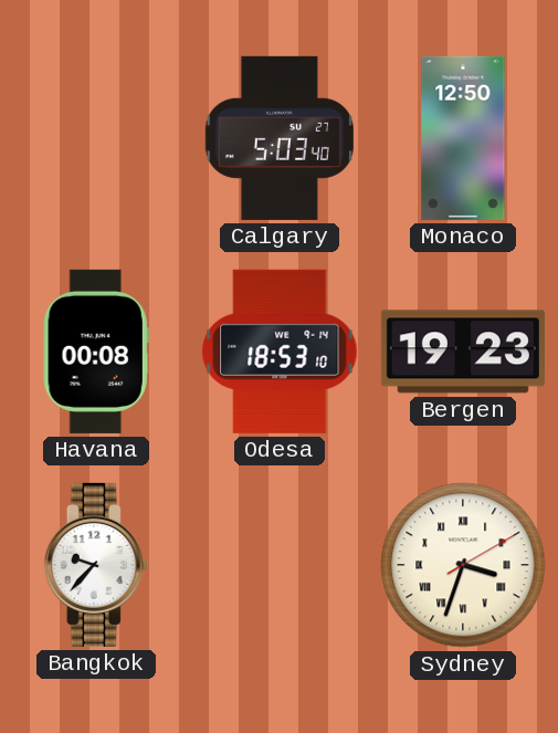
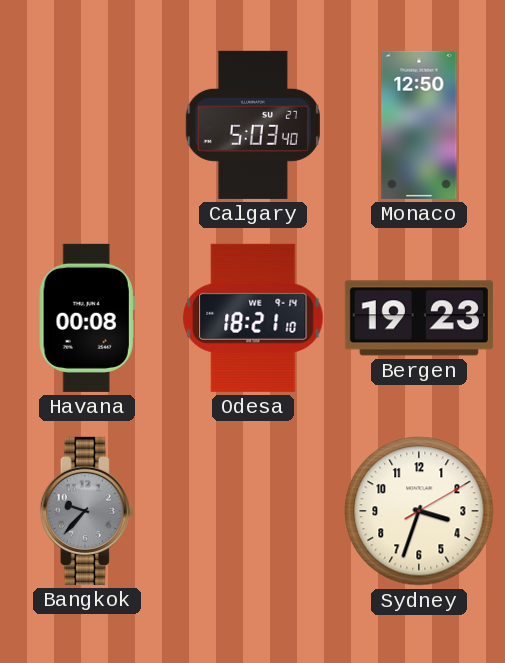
Odesa: 18:53 -> 18:21
Bangkok dial: white -> grey
Sydney numerals: Roman -> Arabic
